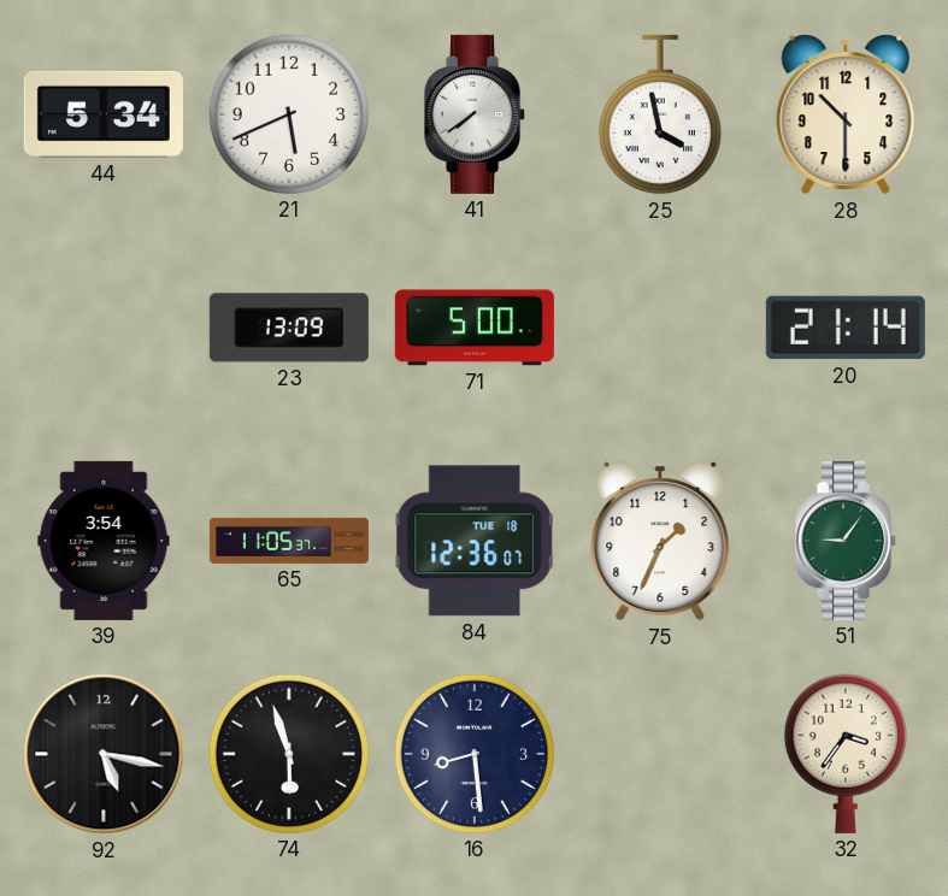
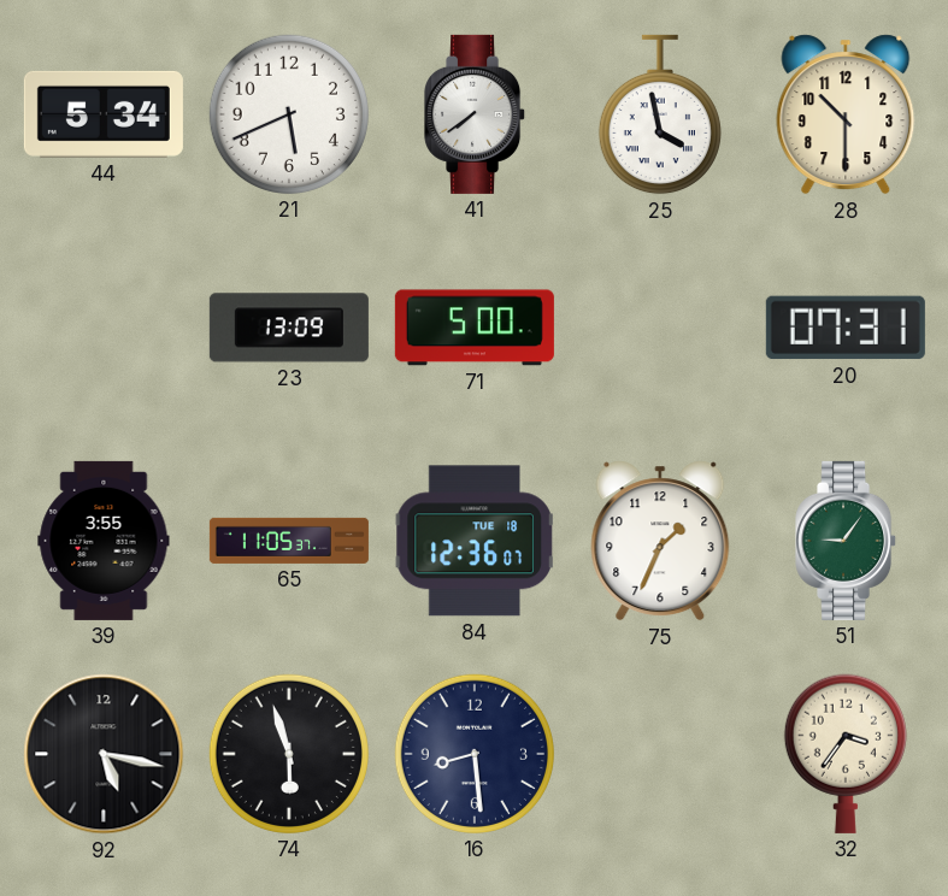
20: 21:14 -> 07:31
39: 3:54 -> 3:55
